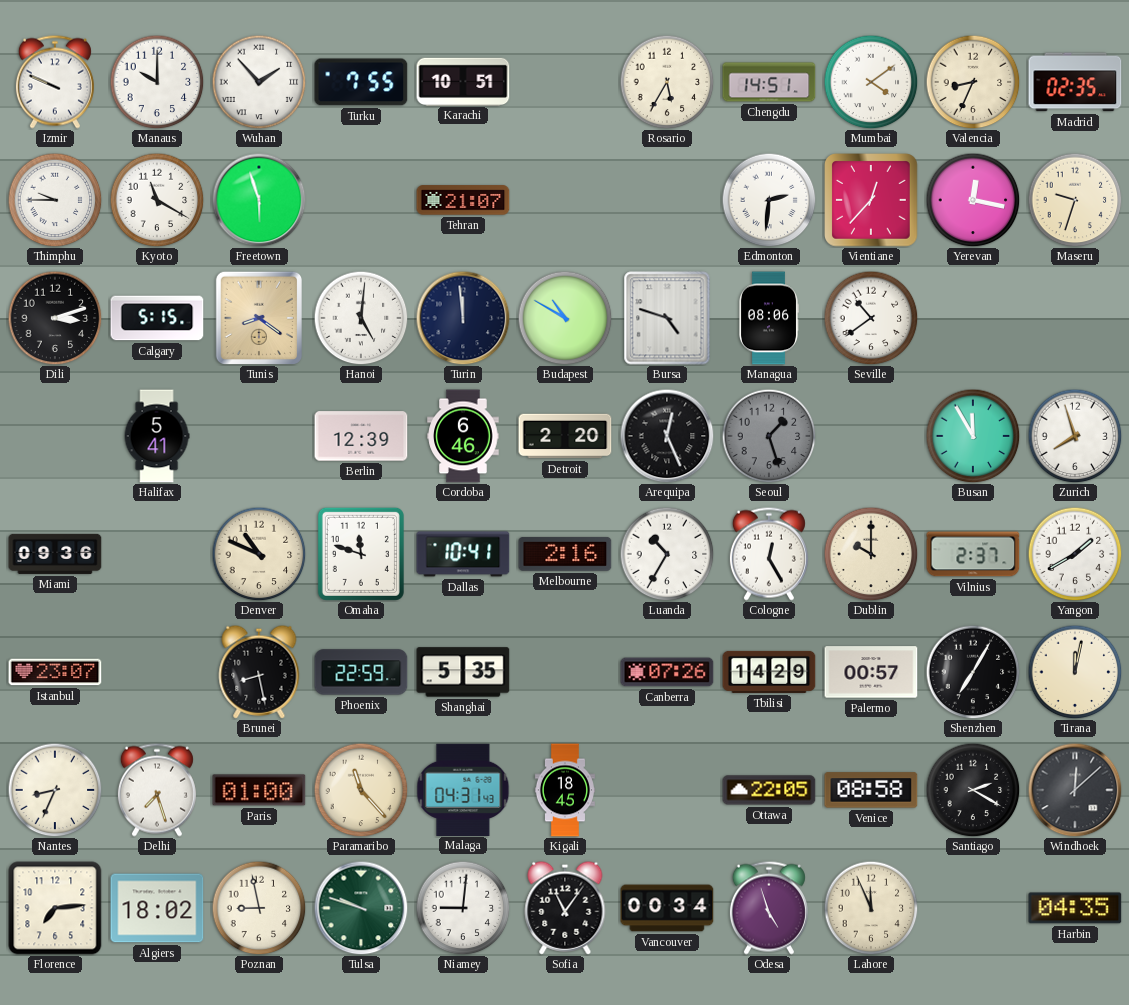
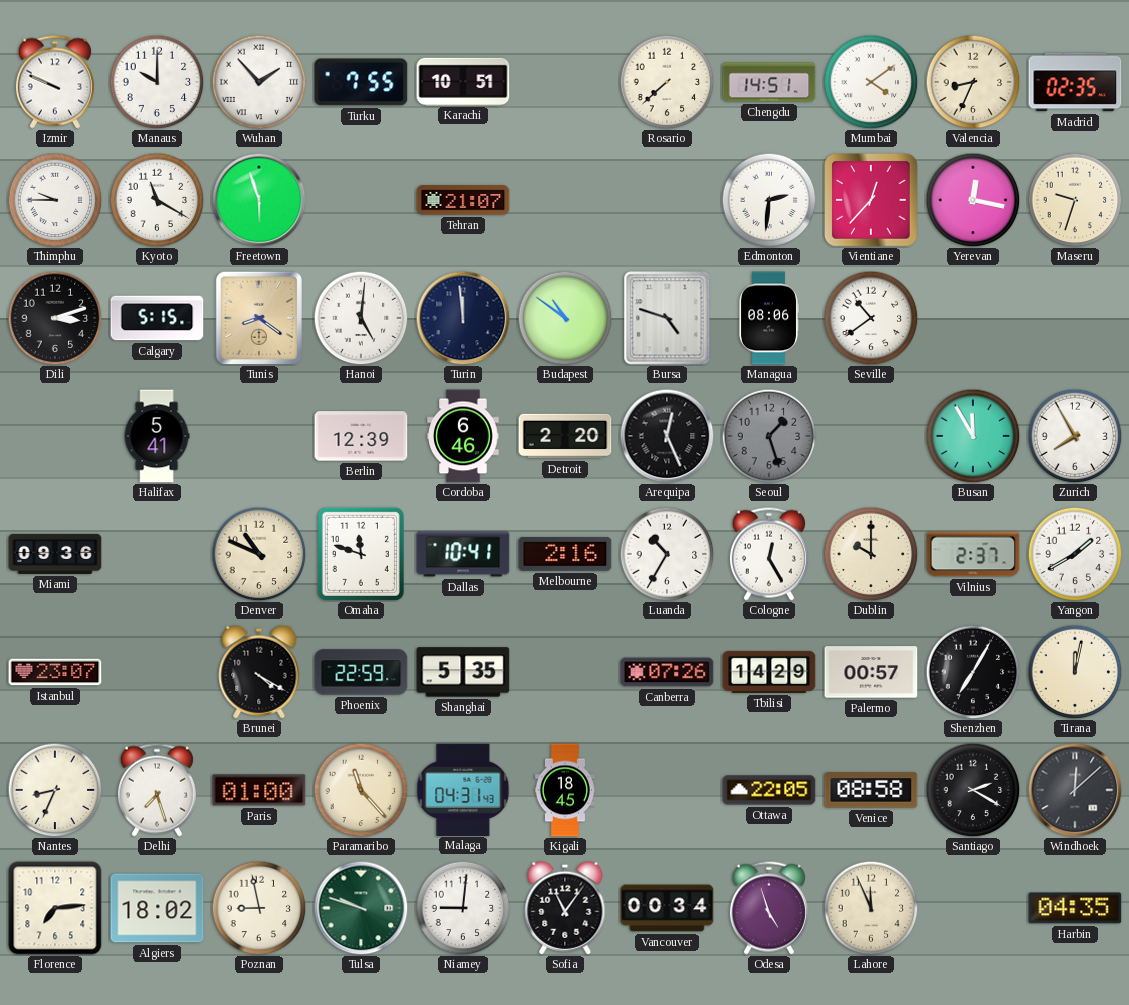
Rosario: 5:35 -> 7:38
Budapest: 10:50 -> 10:51
Zurich: 7:57 -> 7:55
Brunei: 8:28 -> 4:20
